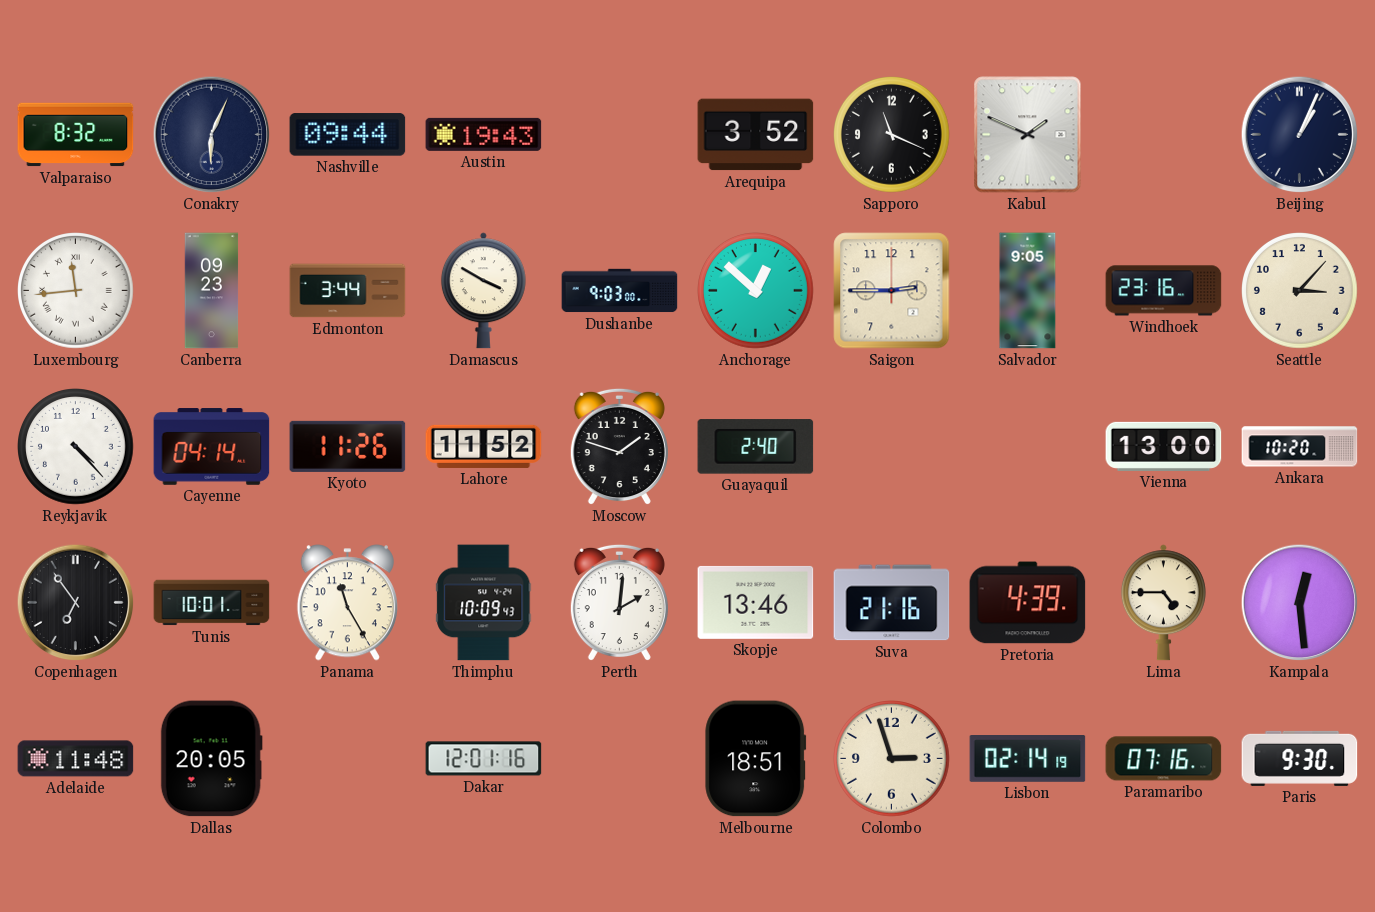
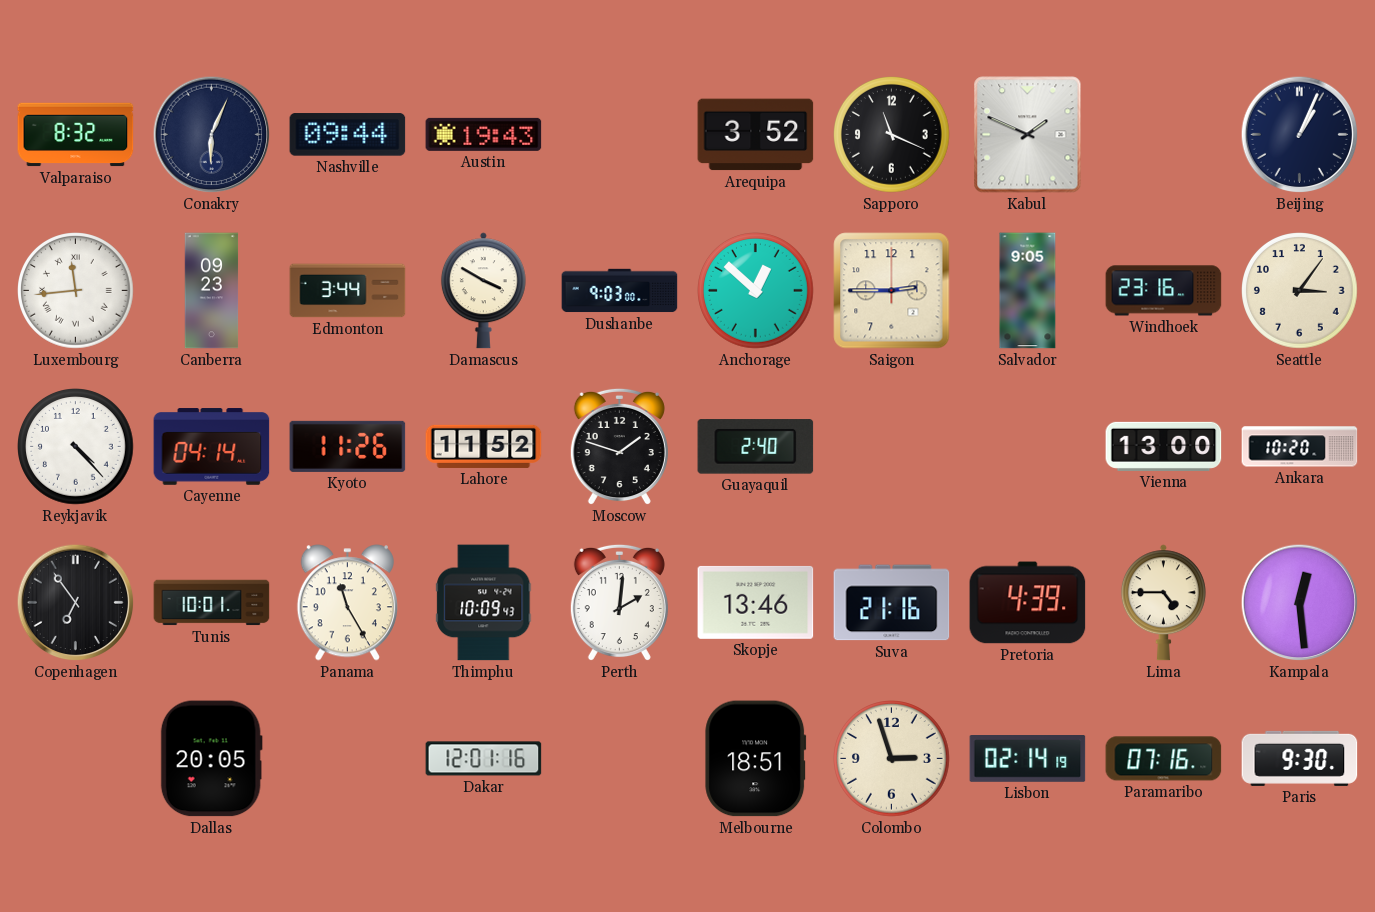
Seattle: 3:07 -> 3:06
Adelaide: 11:48 -> none
